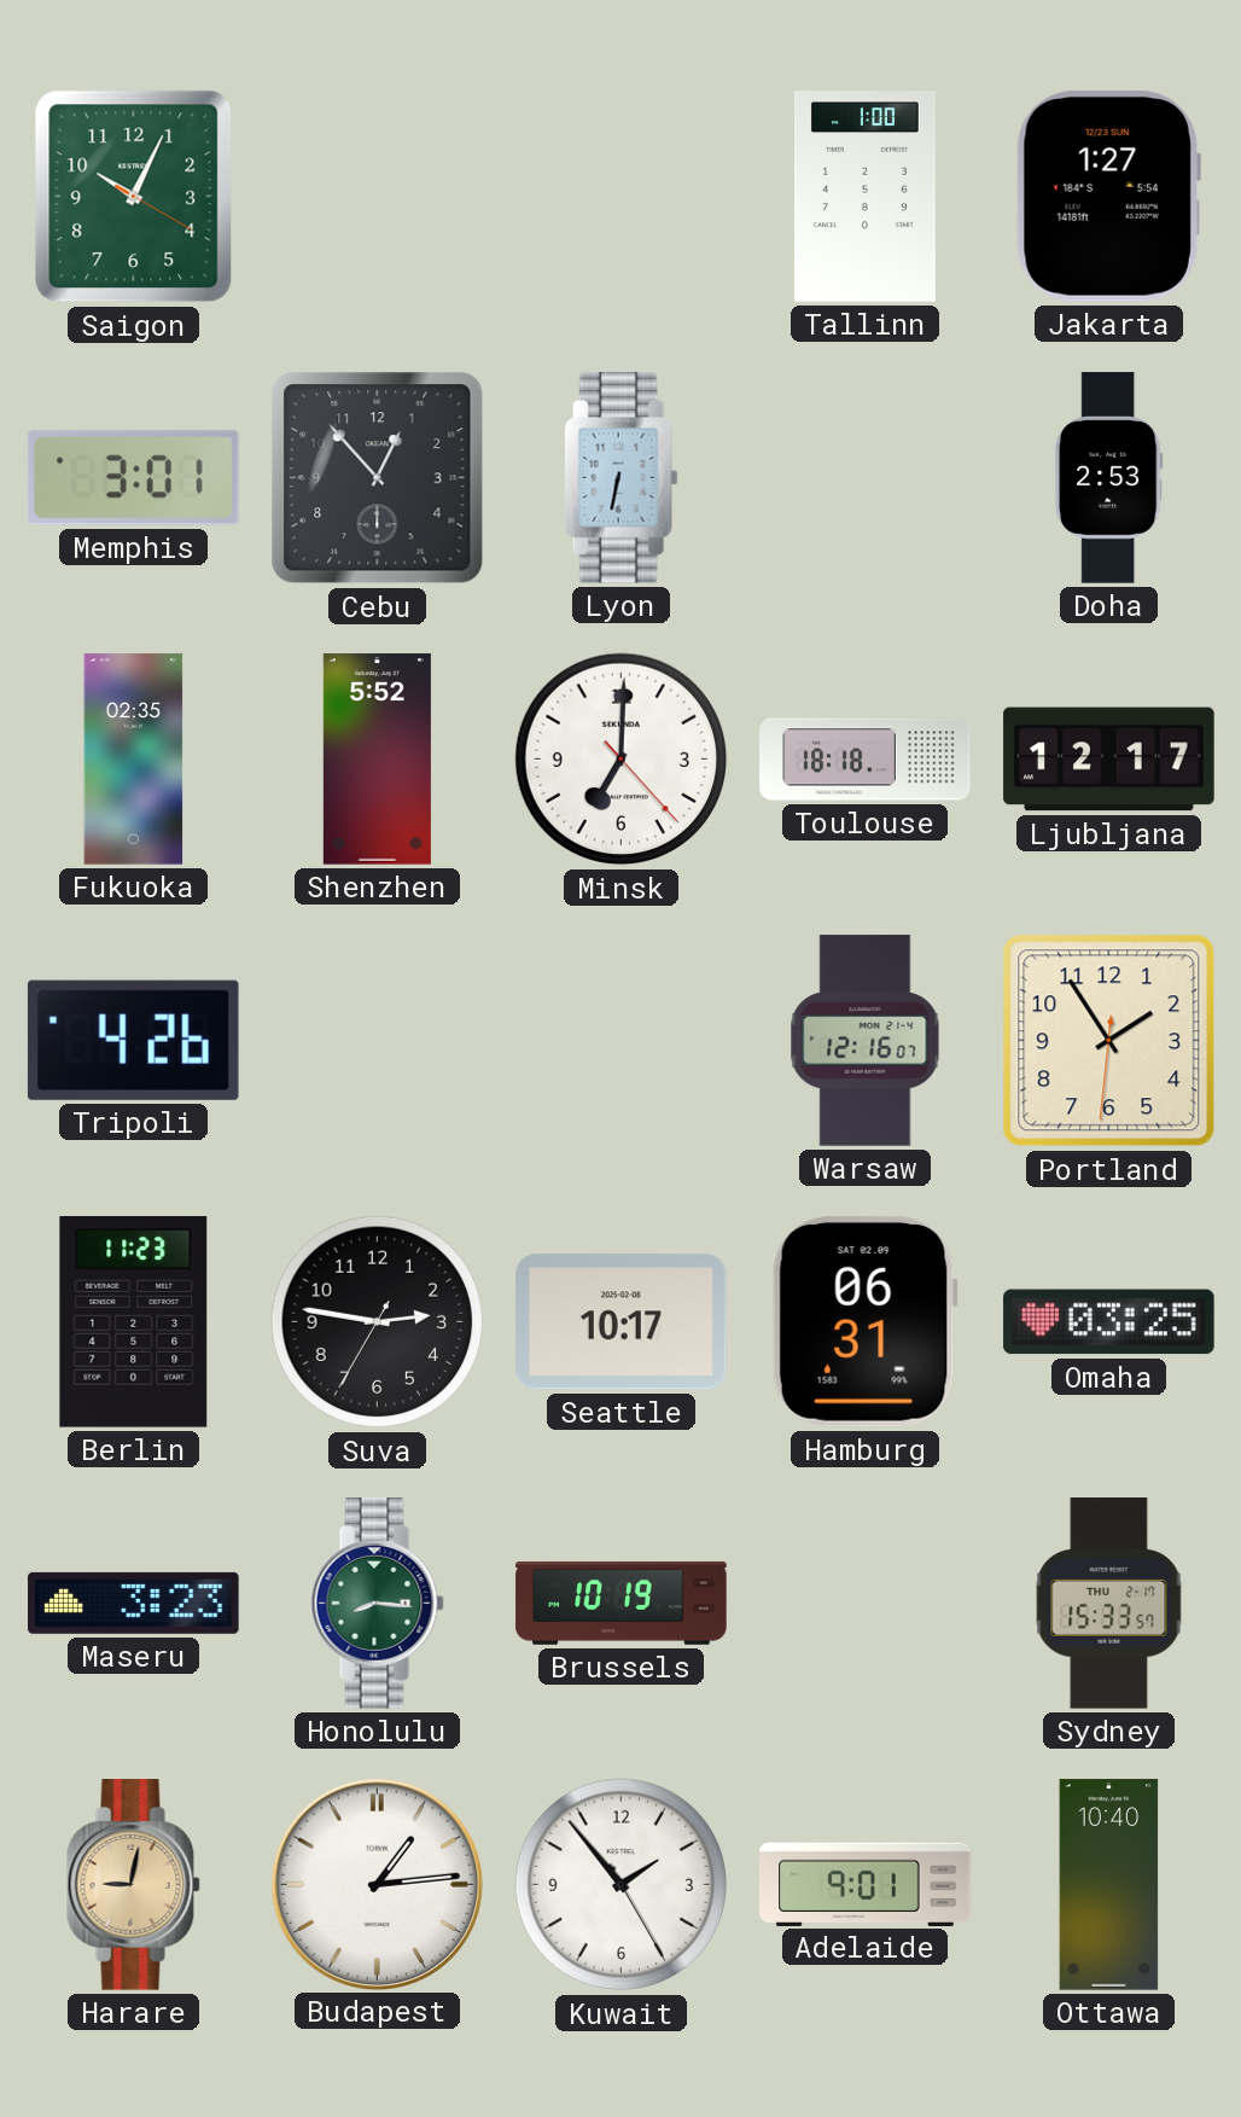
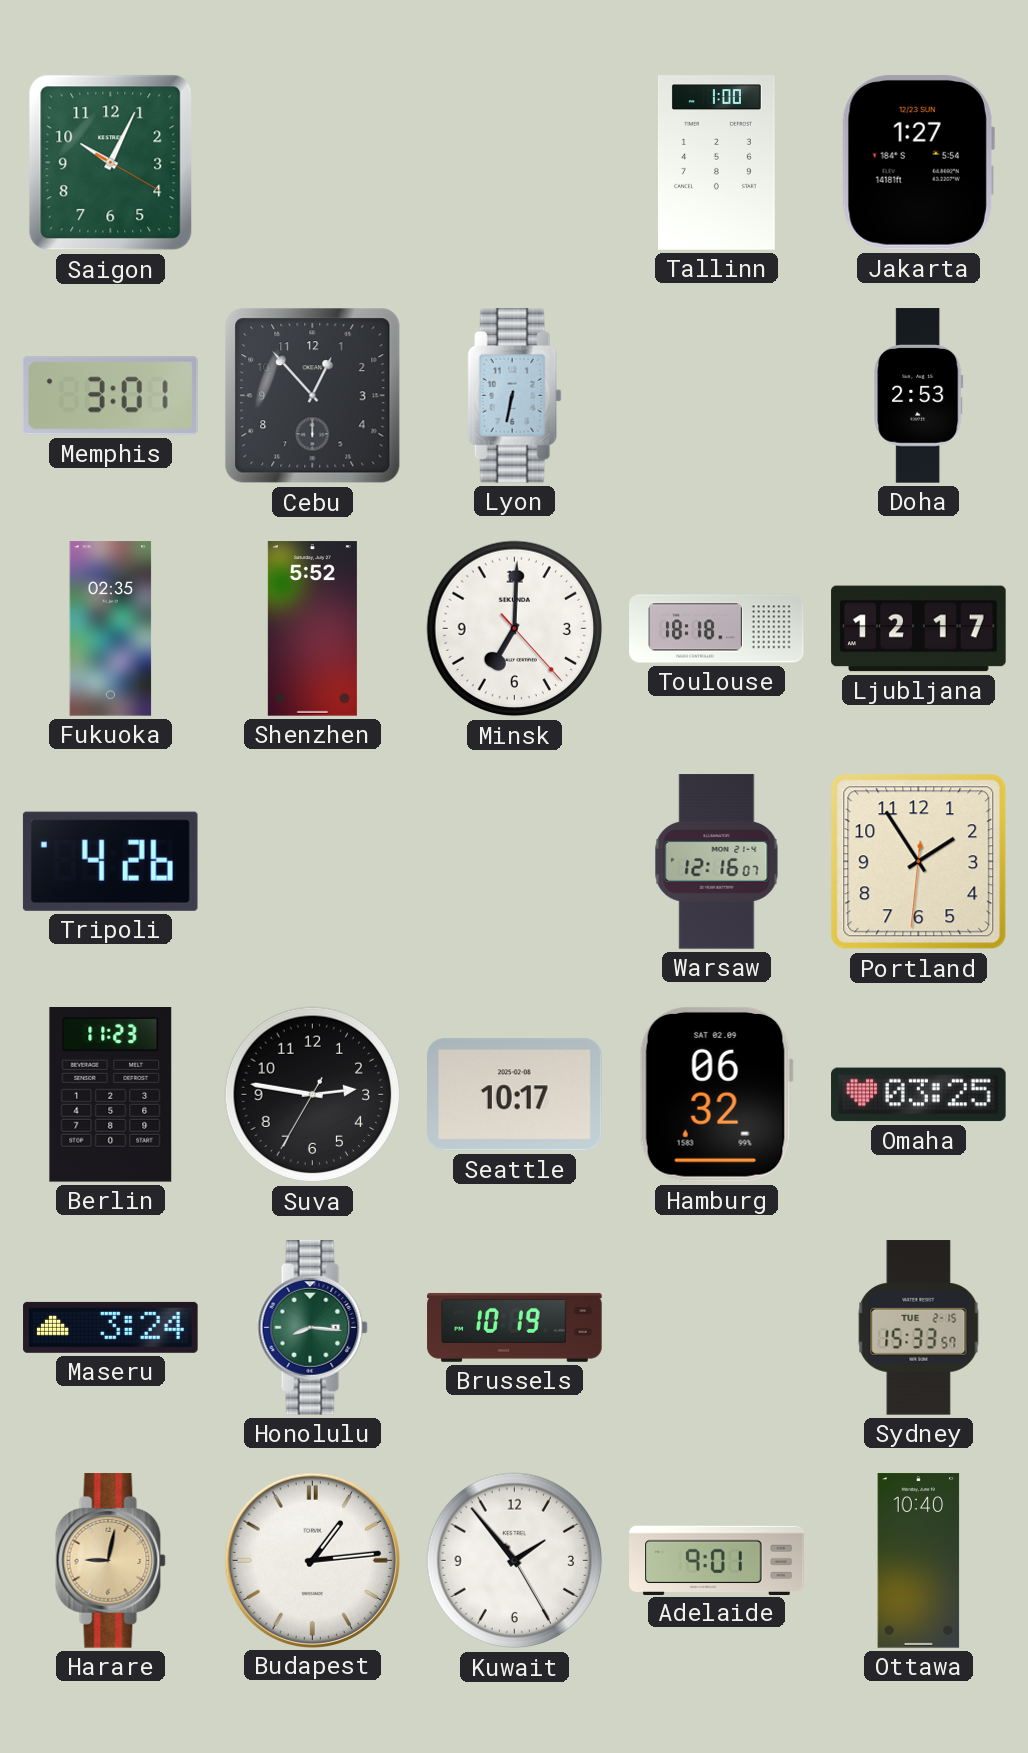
Hamburg: 06:31 -> 06:32
Maseru: 3:23 -> 3:24
Sydney date: THU 2-17 -> TUE 2-15
